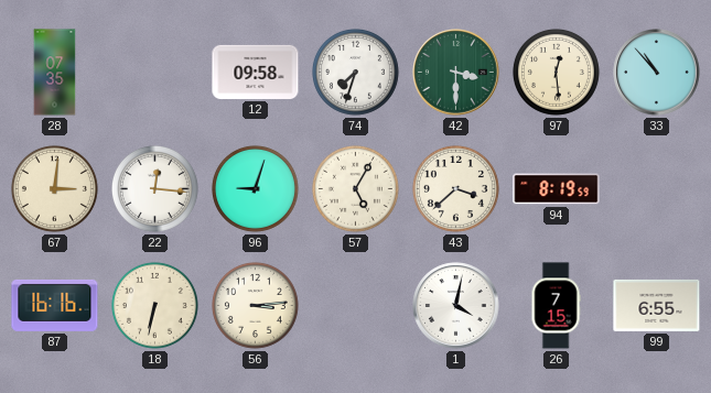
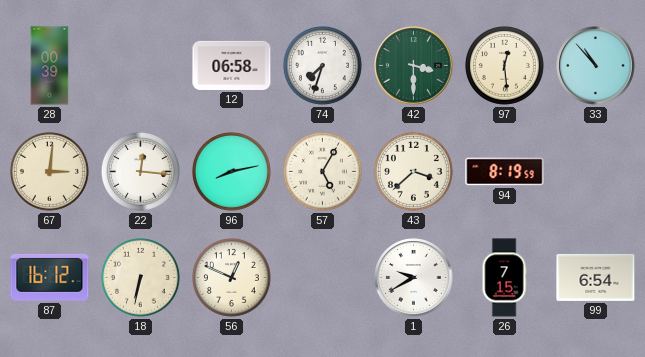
28: 07:35 -> 00:39
12: 09:58 -> 06:58
96: 9:03 -> 8:13
87: 16:16 -> 16:12
56: 3:14 -> 12:49
1: 4:02 -> 9:40
99: 6:55 -> 6:54
